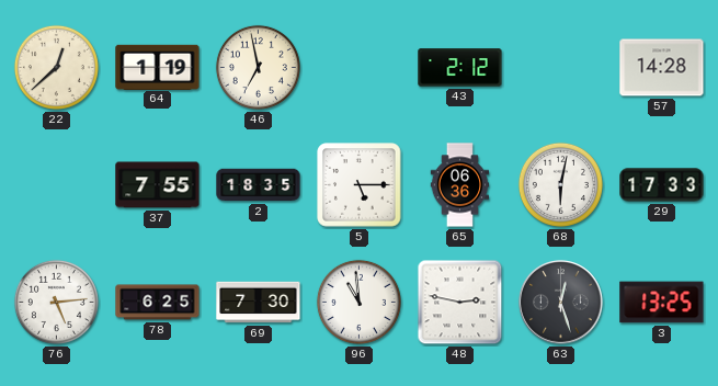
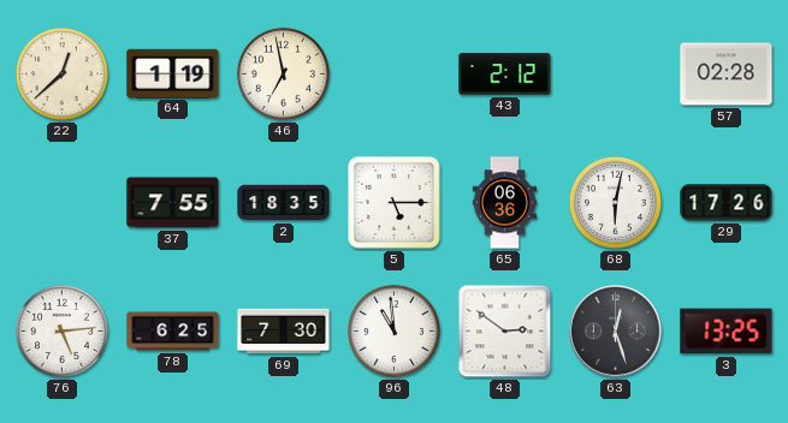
57: 14:28 -> 02:28
29: 17:33 -> 17:26
48: 2:47 -> 2:51
